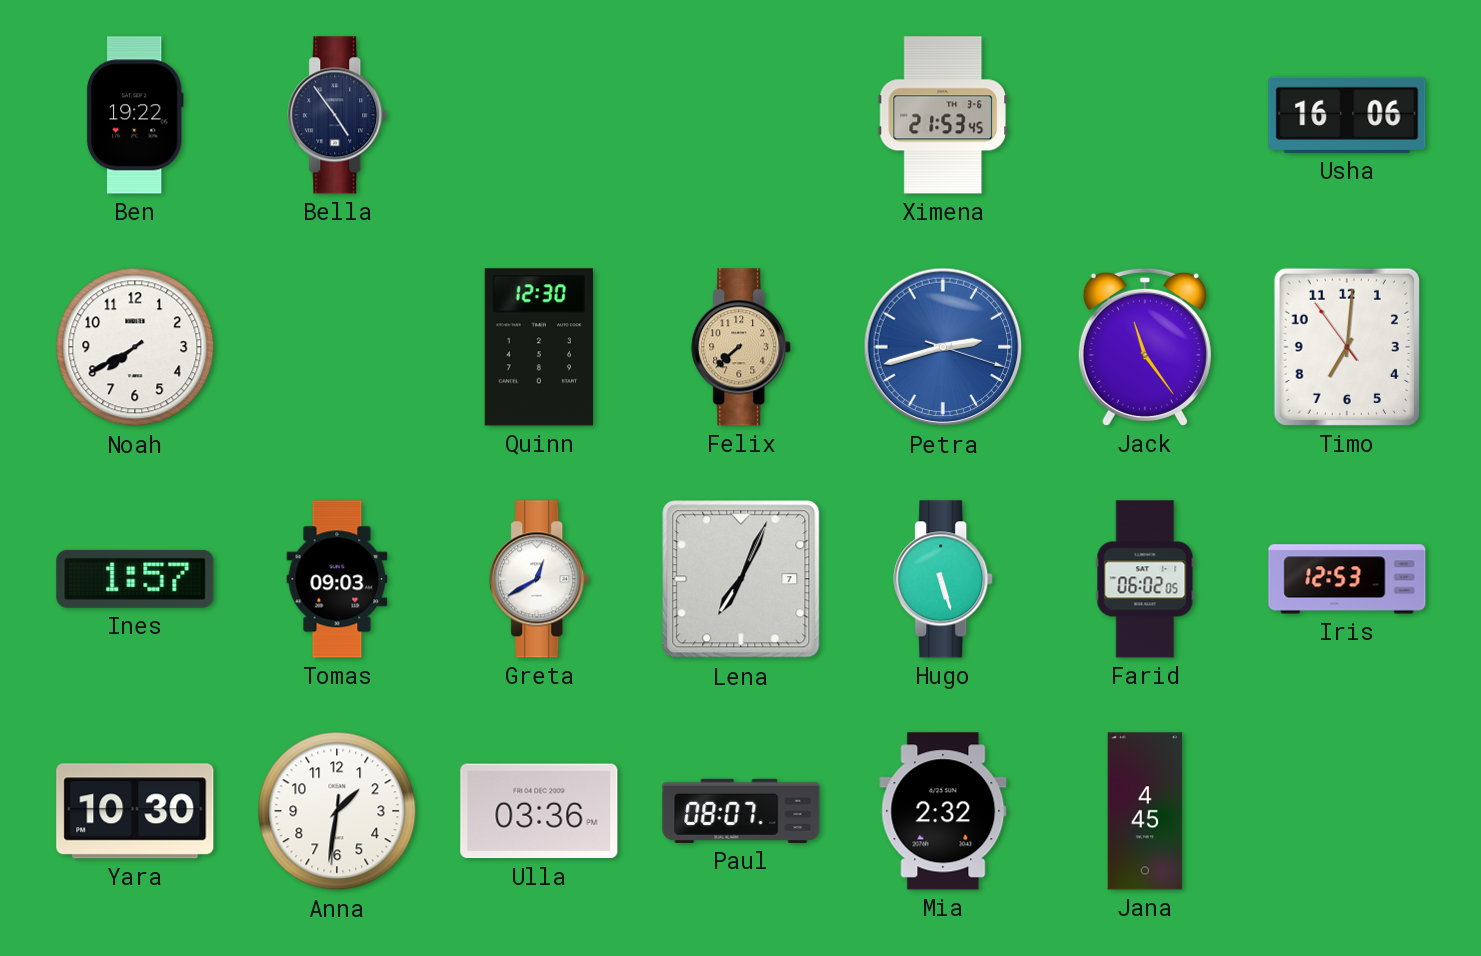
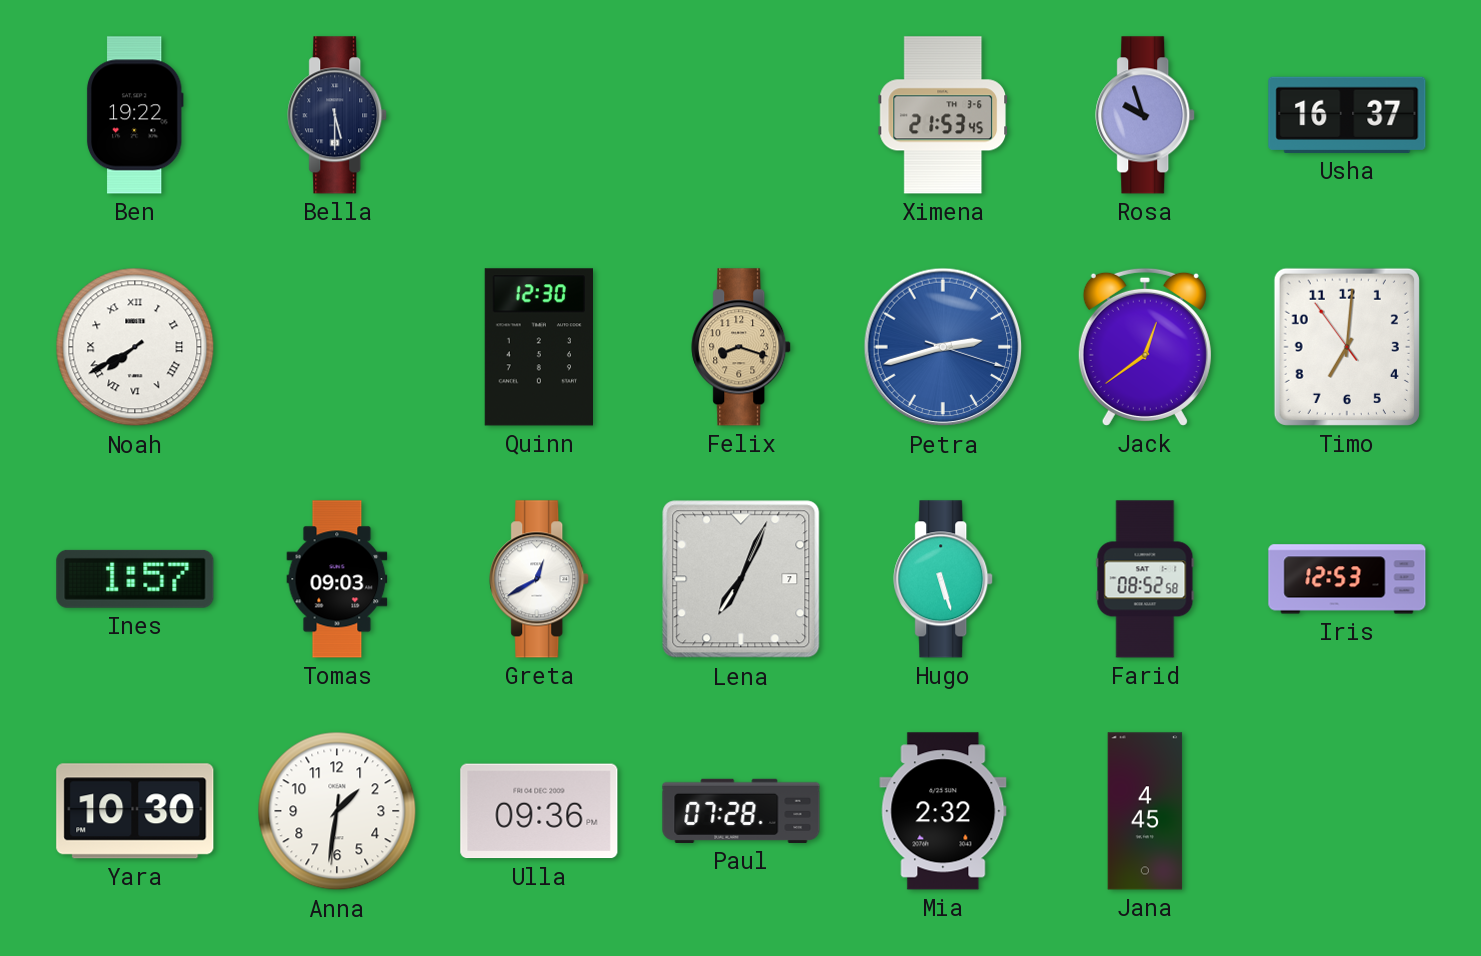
Bella: 4:54 -> 5:30
Rosa: none -> 9:57
Usha: 16:06 -> 16:37
Noah numerals: Arabic -> Roman
Felix: 7:38 -> 8:18
Jack: 11:24 -> 12:39
Farid: 06:02 -> 08:52
Ulla: 03:36 -> 09:36
Paul: 08:07 -> 07:28
